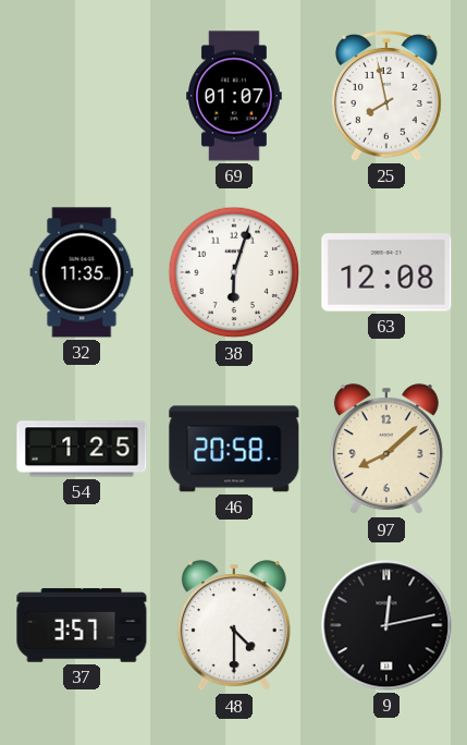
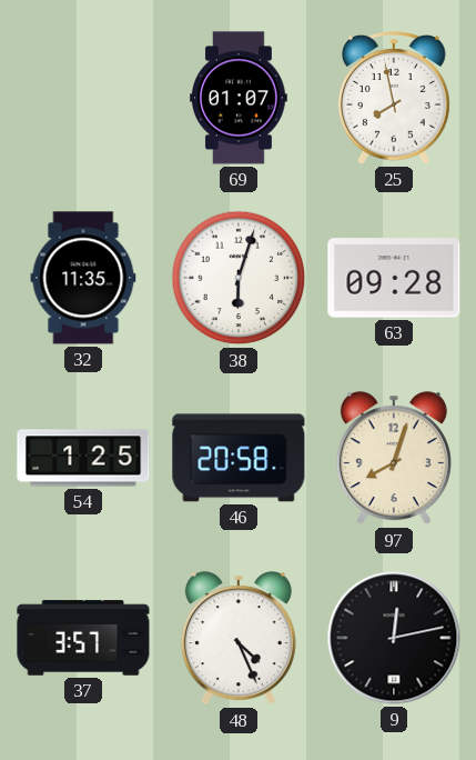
63: 12:08 -> 09:28
97: 8:08 -> 8:03
48: 4:30 -> 4:26
